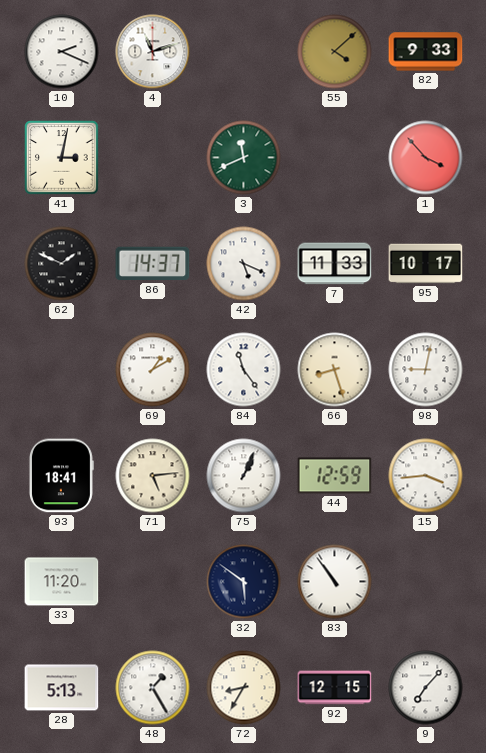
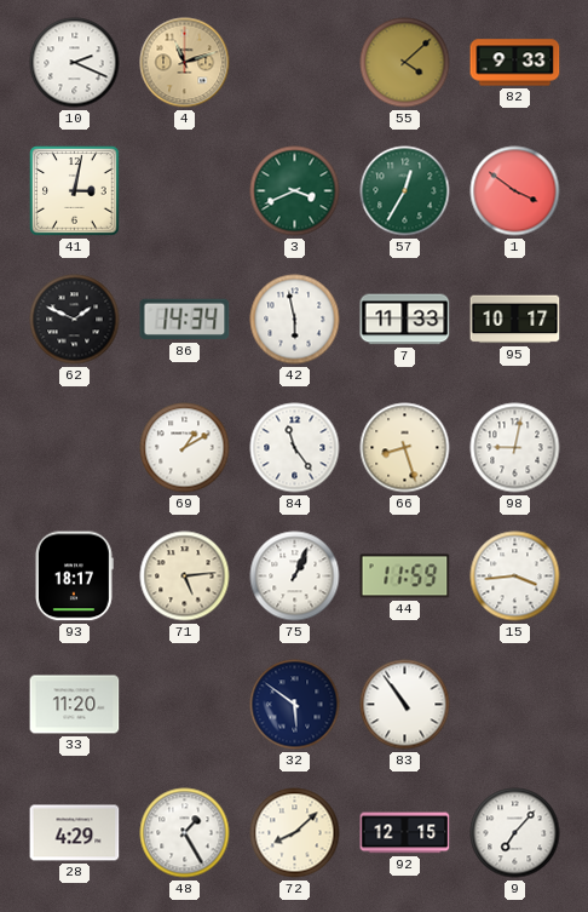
4 dial: white -> champagne
3: 11:41 -> 3:41
57: none -> 12:35
1: 3:53 -> 3:51
86: 14:37 -> 14:34
42: 5:19 -> 5:58
93: 18:41 -> 18:17
44: 12:59 -> 11:59
28: 5:13 -> 4:29
72: 8:35 -> 8:08
